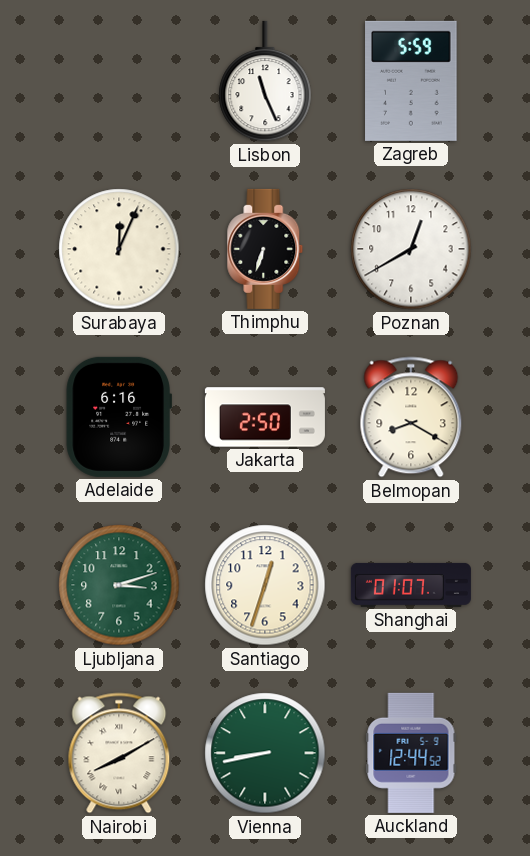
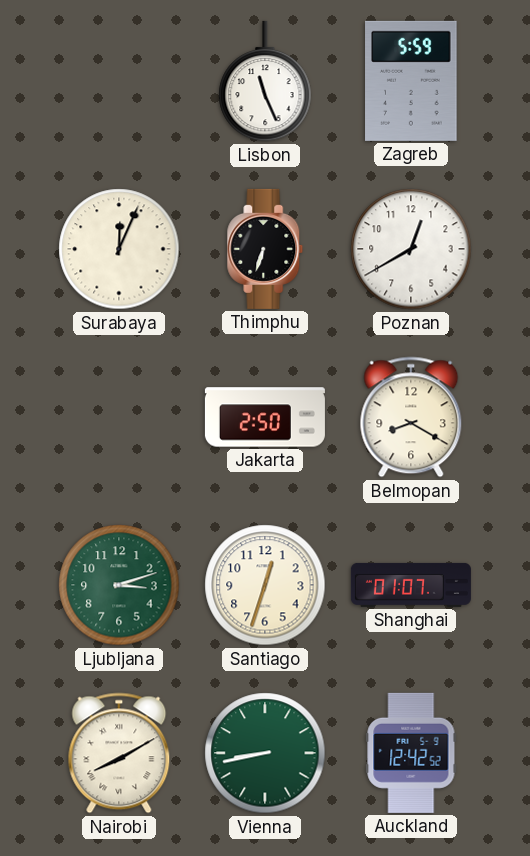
Adelaide: 6:16 -> none
Auckland: 12:44 -> 12:42
